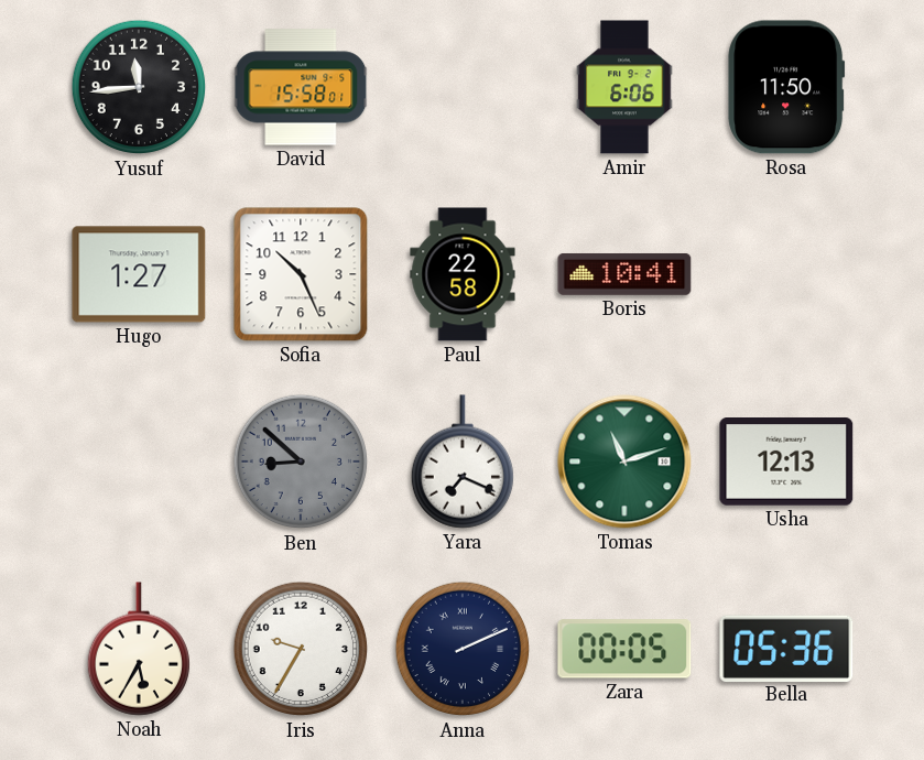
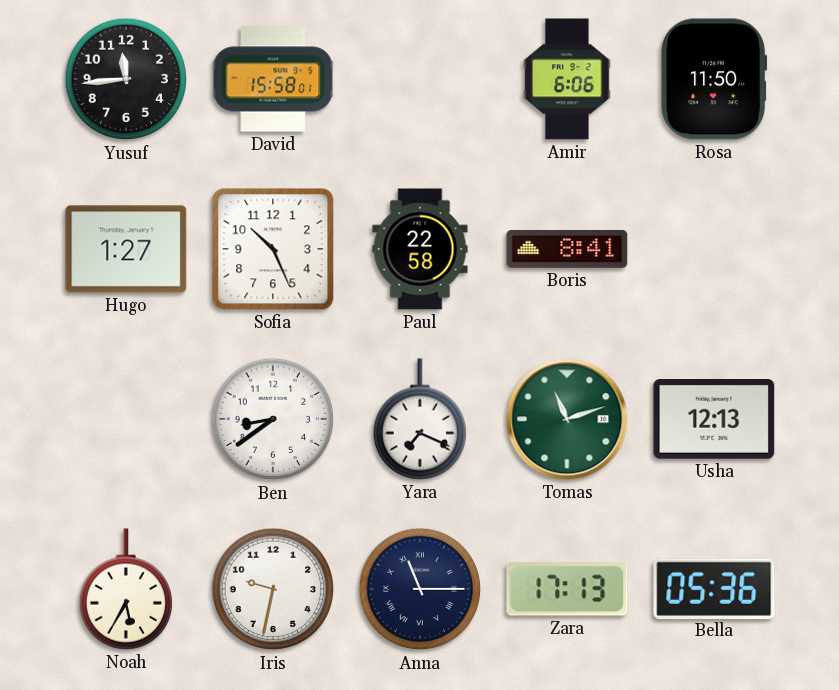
Boris: 10:41 -> 8:41
Ben: 8:52 -> 8:39
Ben dial: grey -> white
Iris: 9:35 -> 9:32
Anna: 2:11 -> 11:15
Zara: 00:05 -> 17:13
